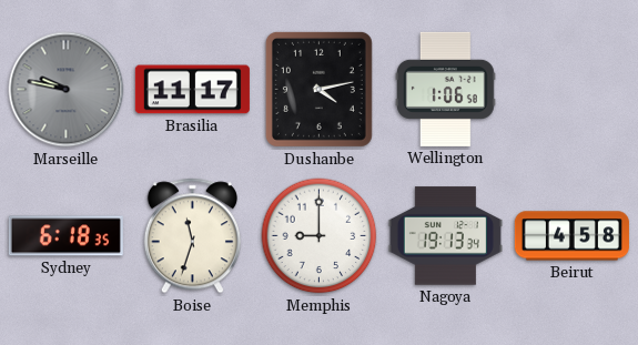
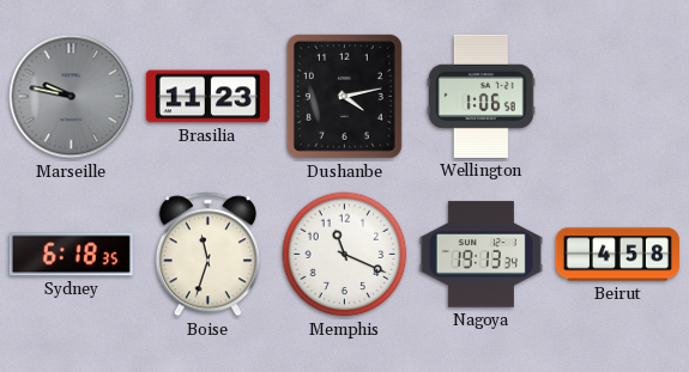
Brasilia: 11:17 -> 11:23
Memphis: 9:00 -> 11:19
